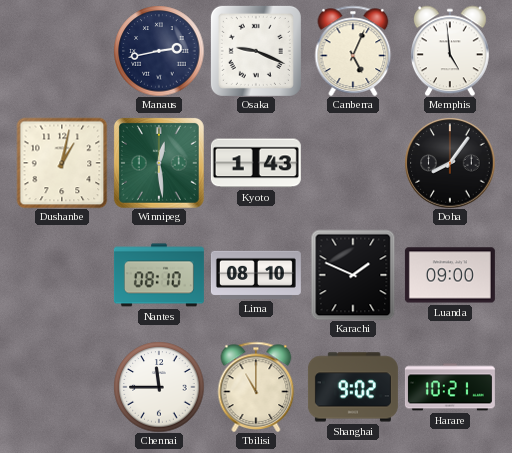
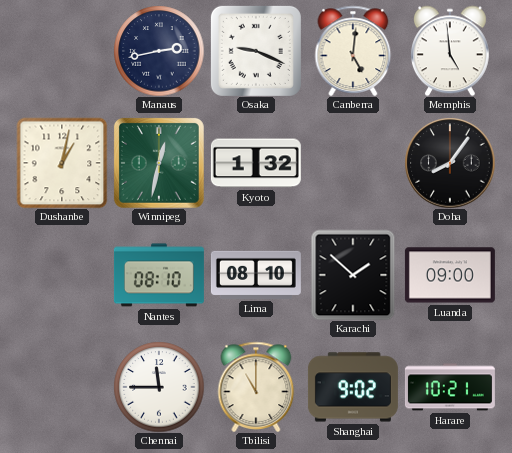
Canberra: 5:04 -> 5:01
Winnipeg: 12:29 -> 12:32
Kyoto: 1:43 -> 1:32
Karachi: 1:49 -> 1:52
